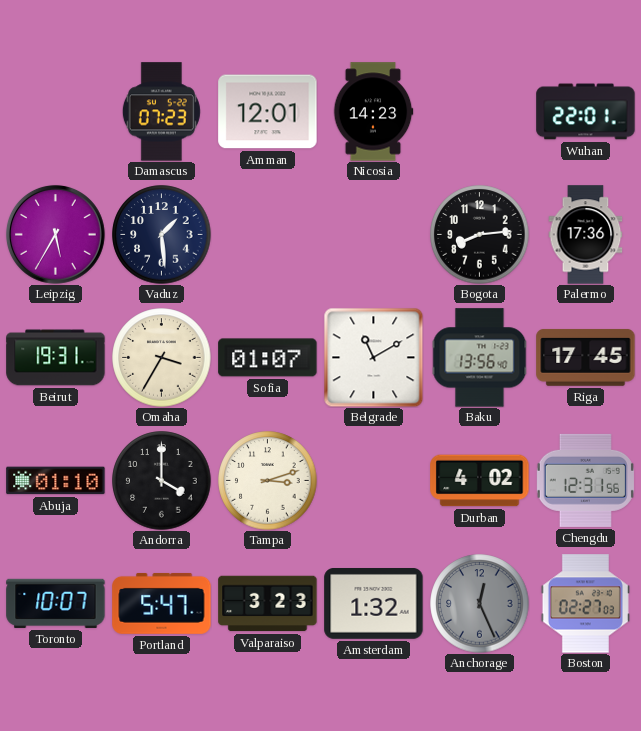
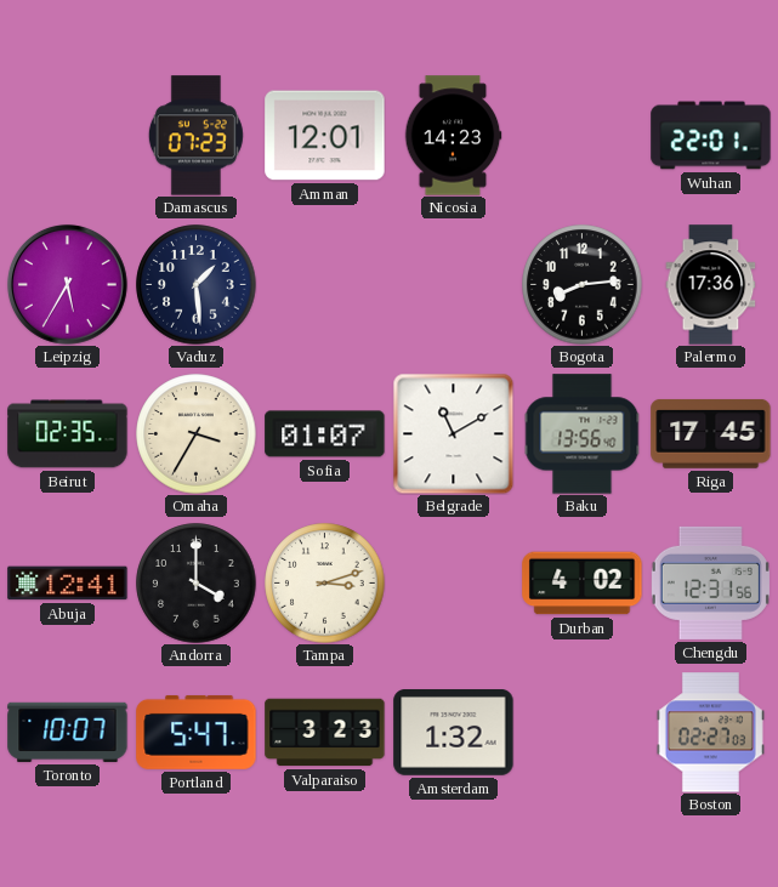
Beirut: 19:31 -> 02:35
Abuja: 01:10 -> 12:41
Anchorage: 12:26 -> none
